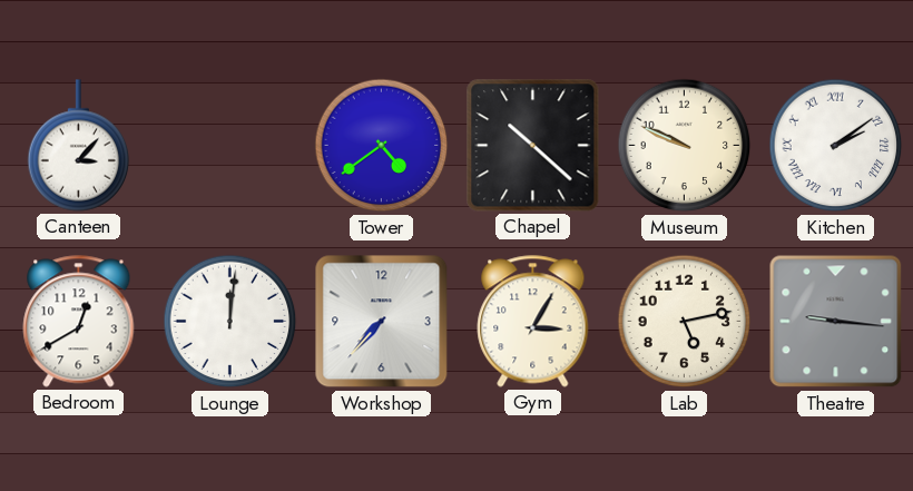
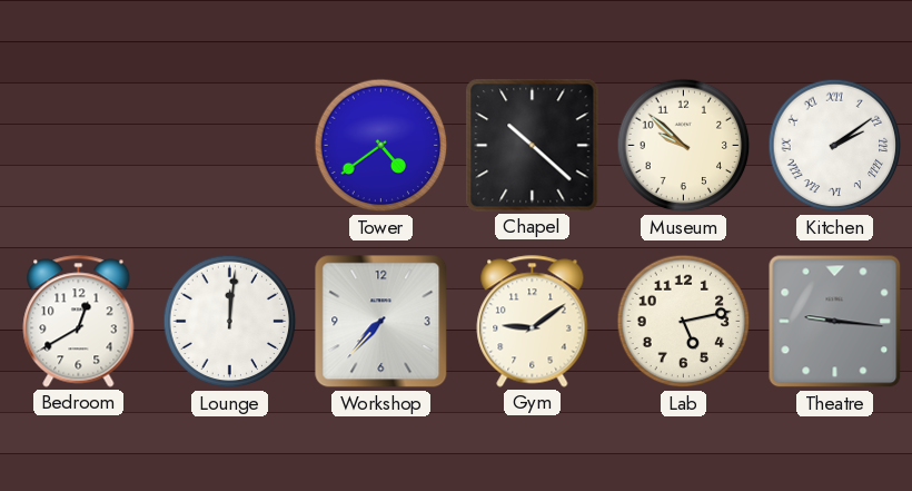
Canteen: 3:07 -> none
Museum: 9:49 -> 9:52
Gym: 3:05 -> 9:09
